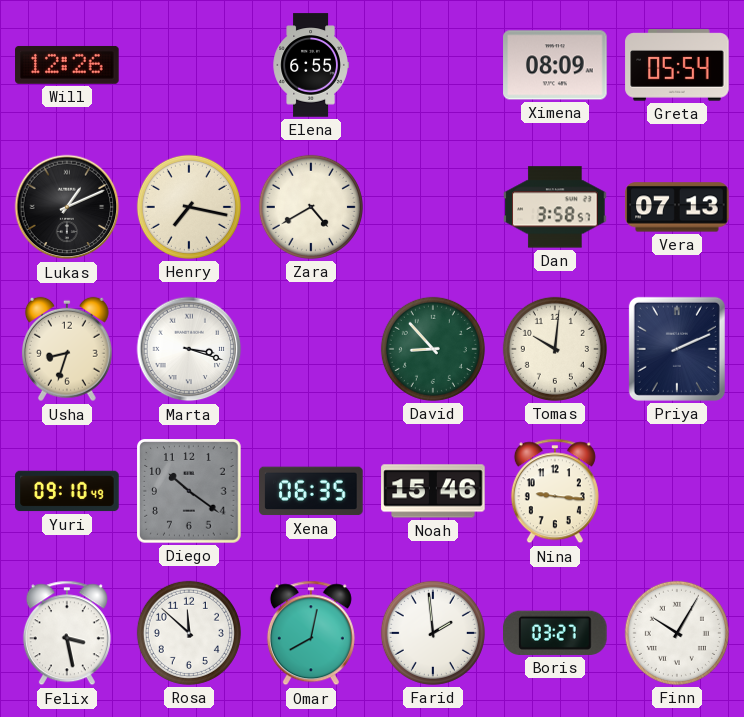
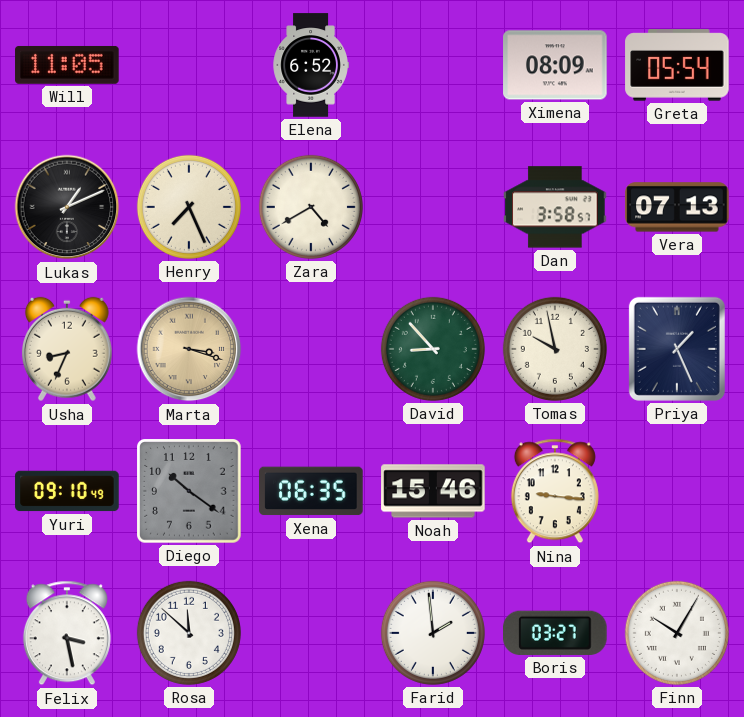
Will: 12:26 -> 11:05
Elena: 6:55 -> 6:52
Henry: 7:17 -> 7:26
Usha: 8:33 -> 8:34
Marta dial: white -> champagne
Tomas: 10:01 -> 9:58
Priya: 2:11 -> 1:26
Omar: 8:02 -> none
